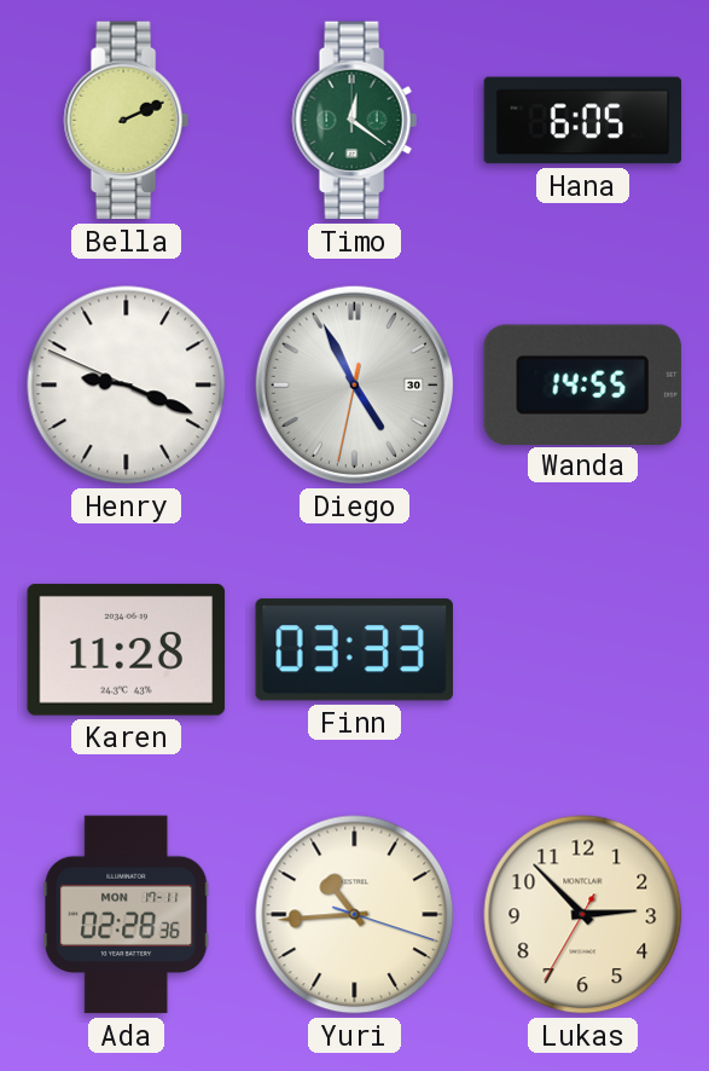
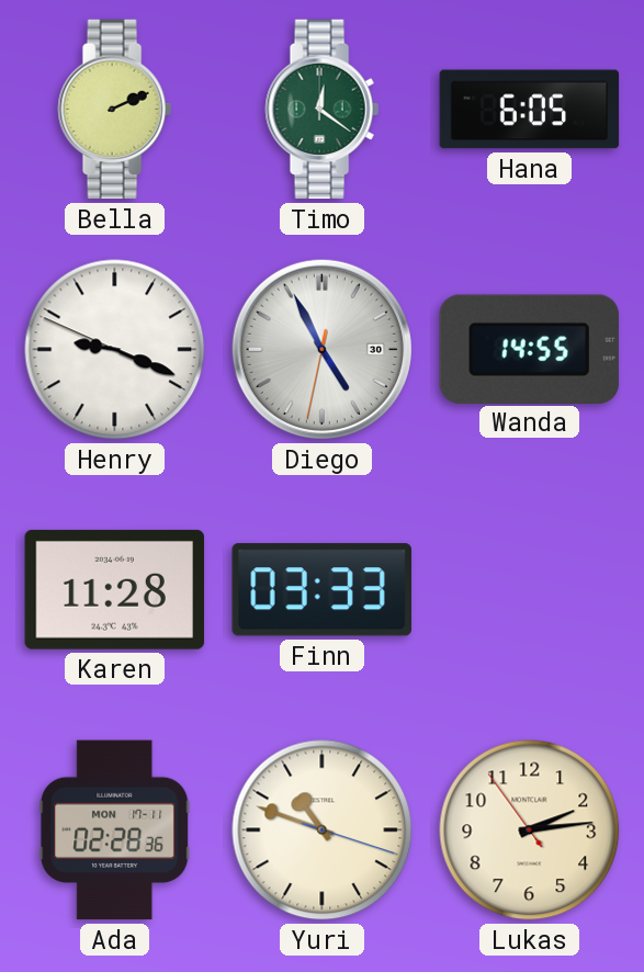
Yuri: 10:44 -> 10:48
Lukas: 2:52 -> 2:13
